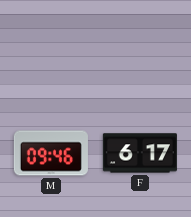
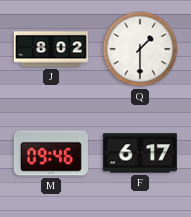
J: none -> 8:02
Q: none -> 1:30
